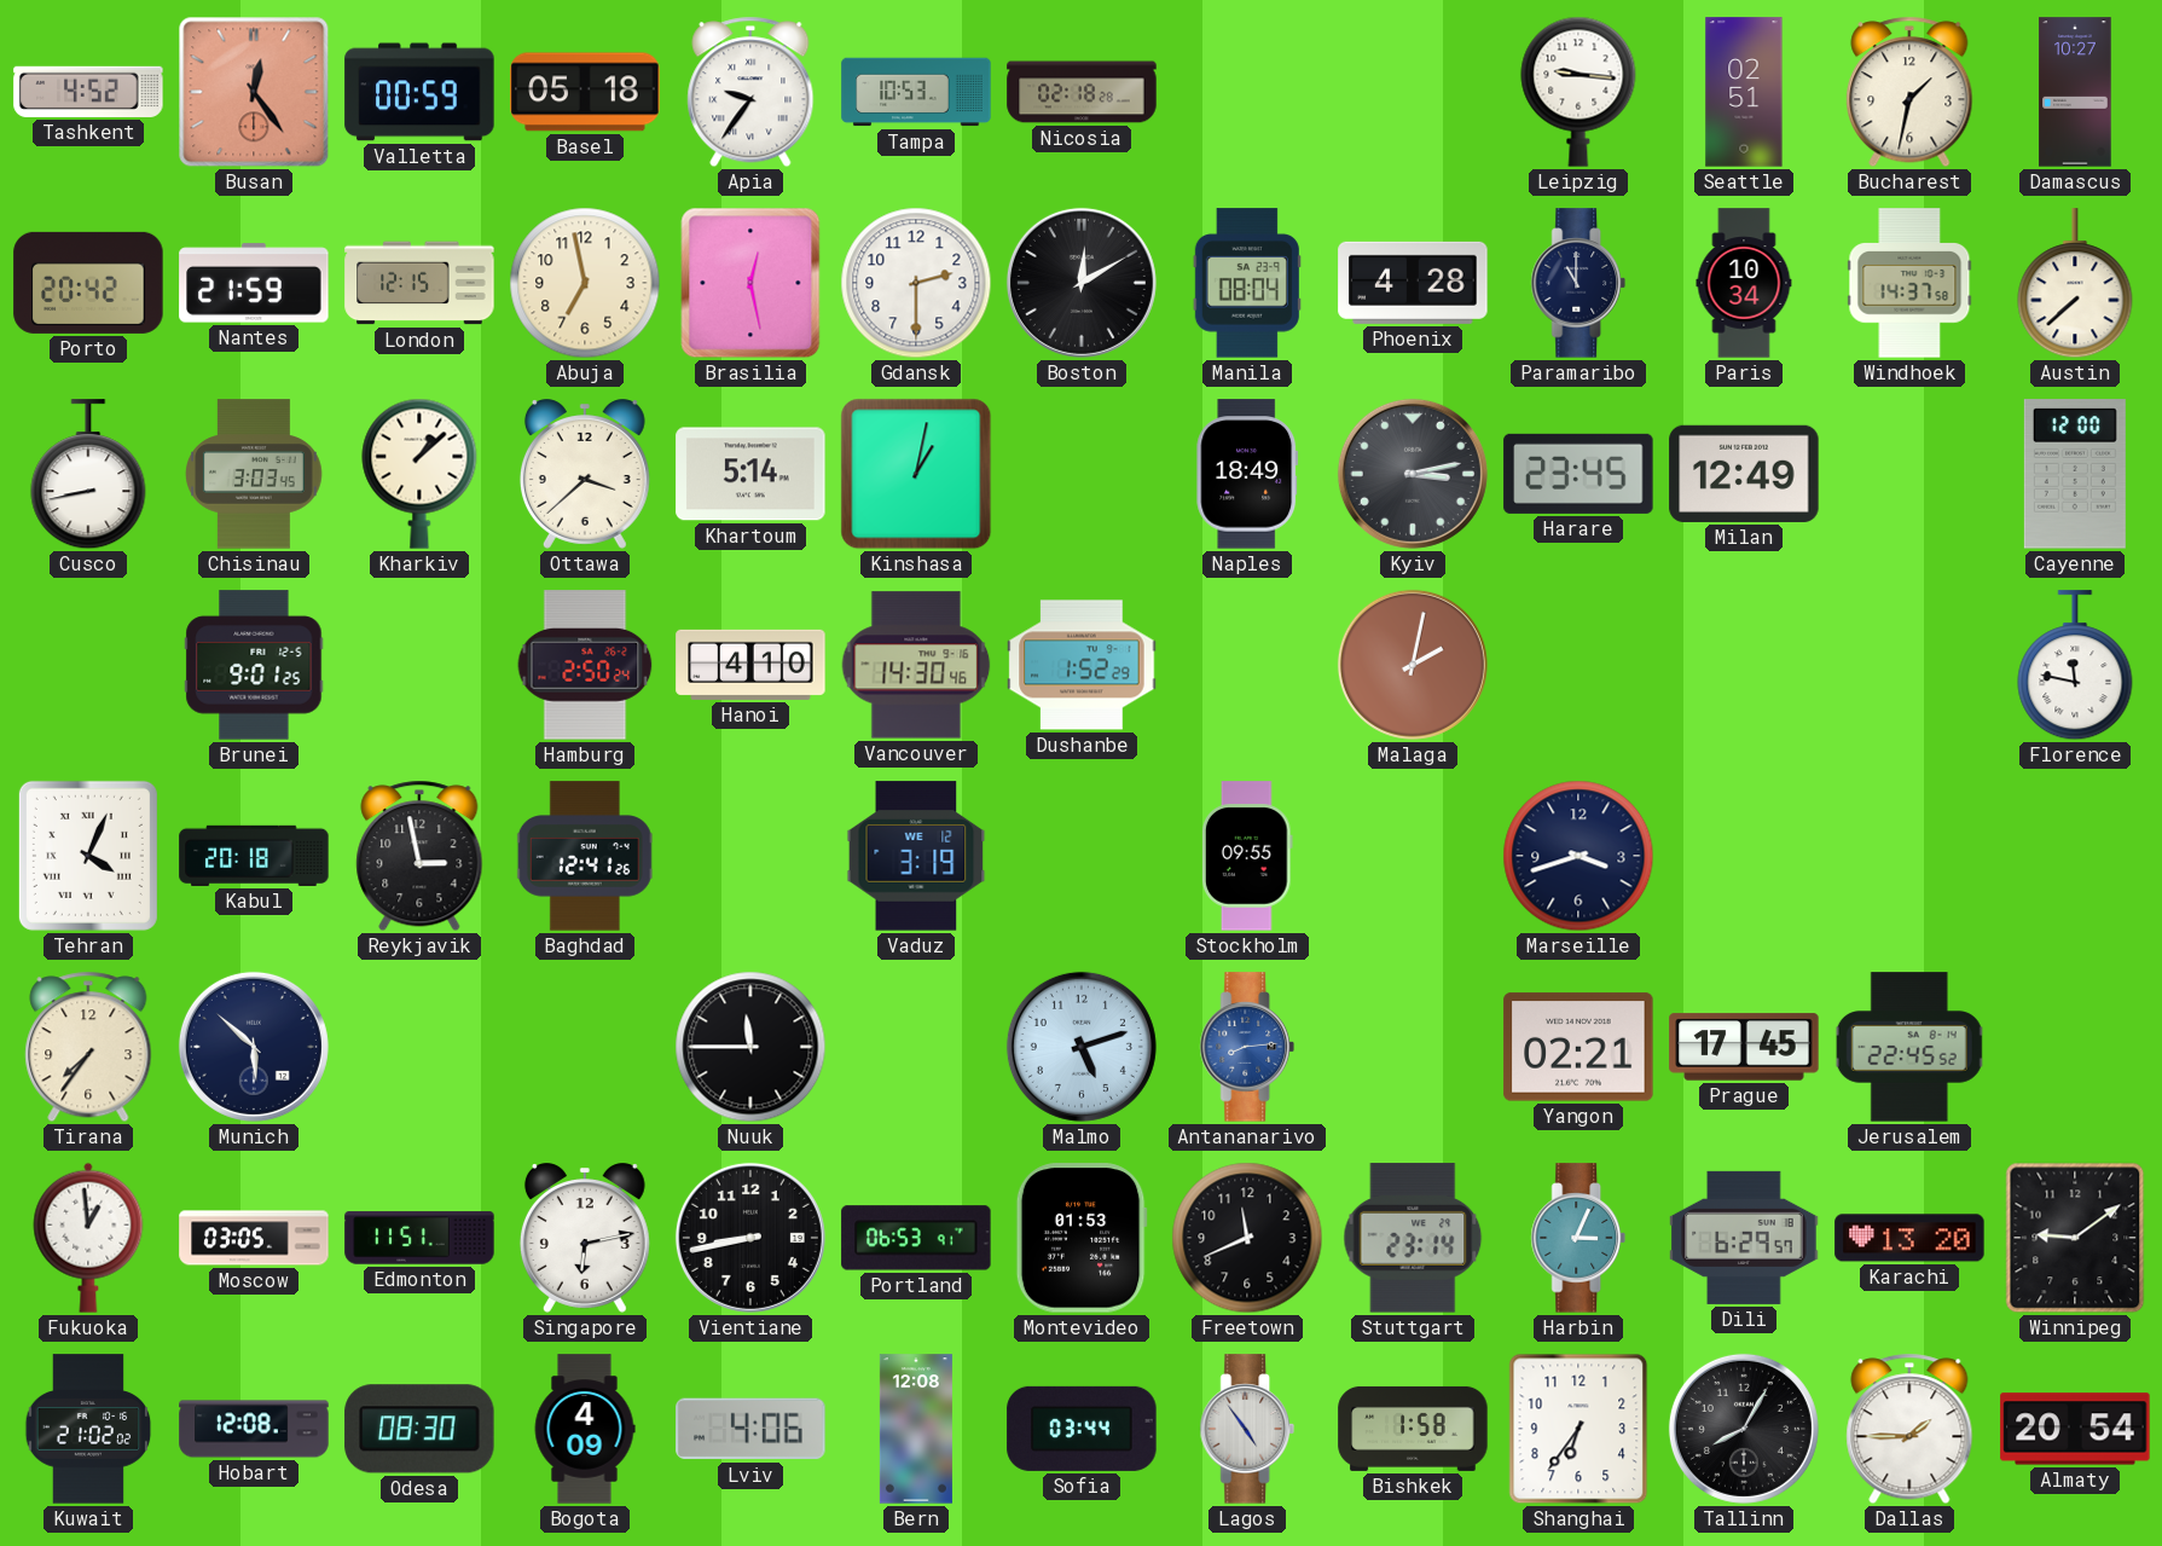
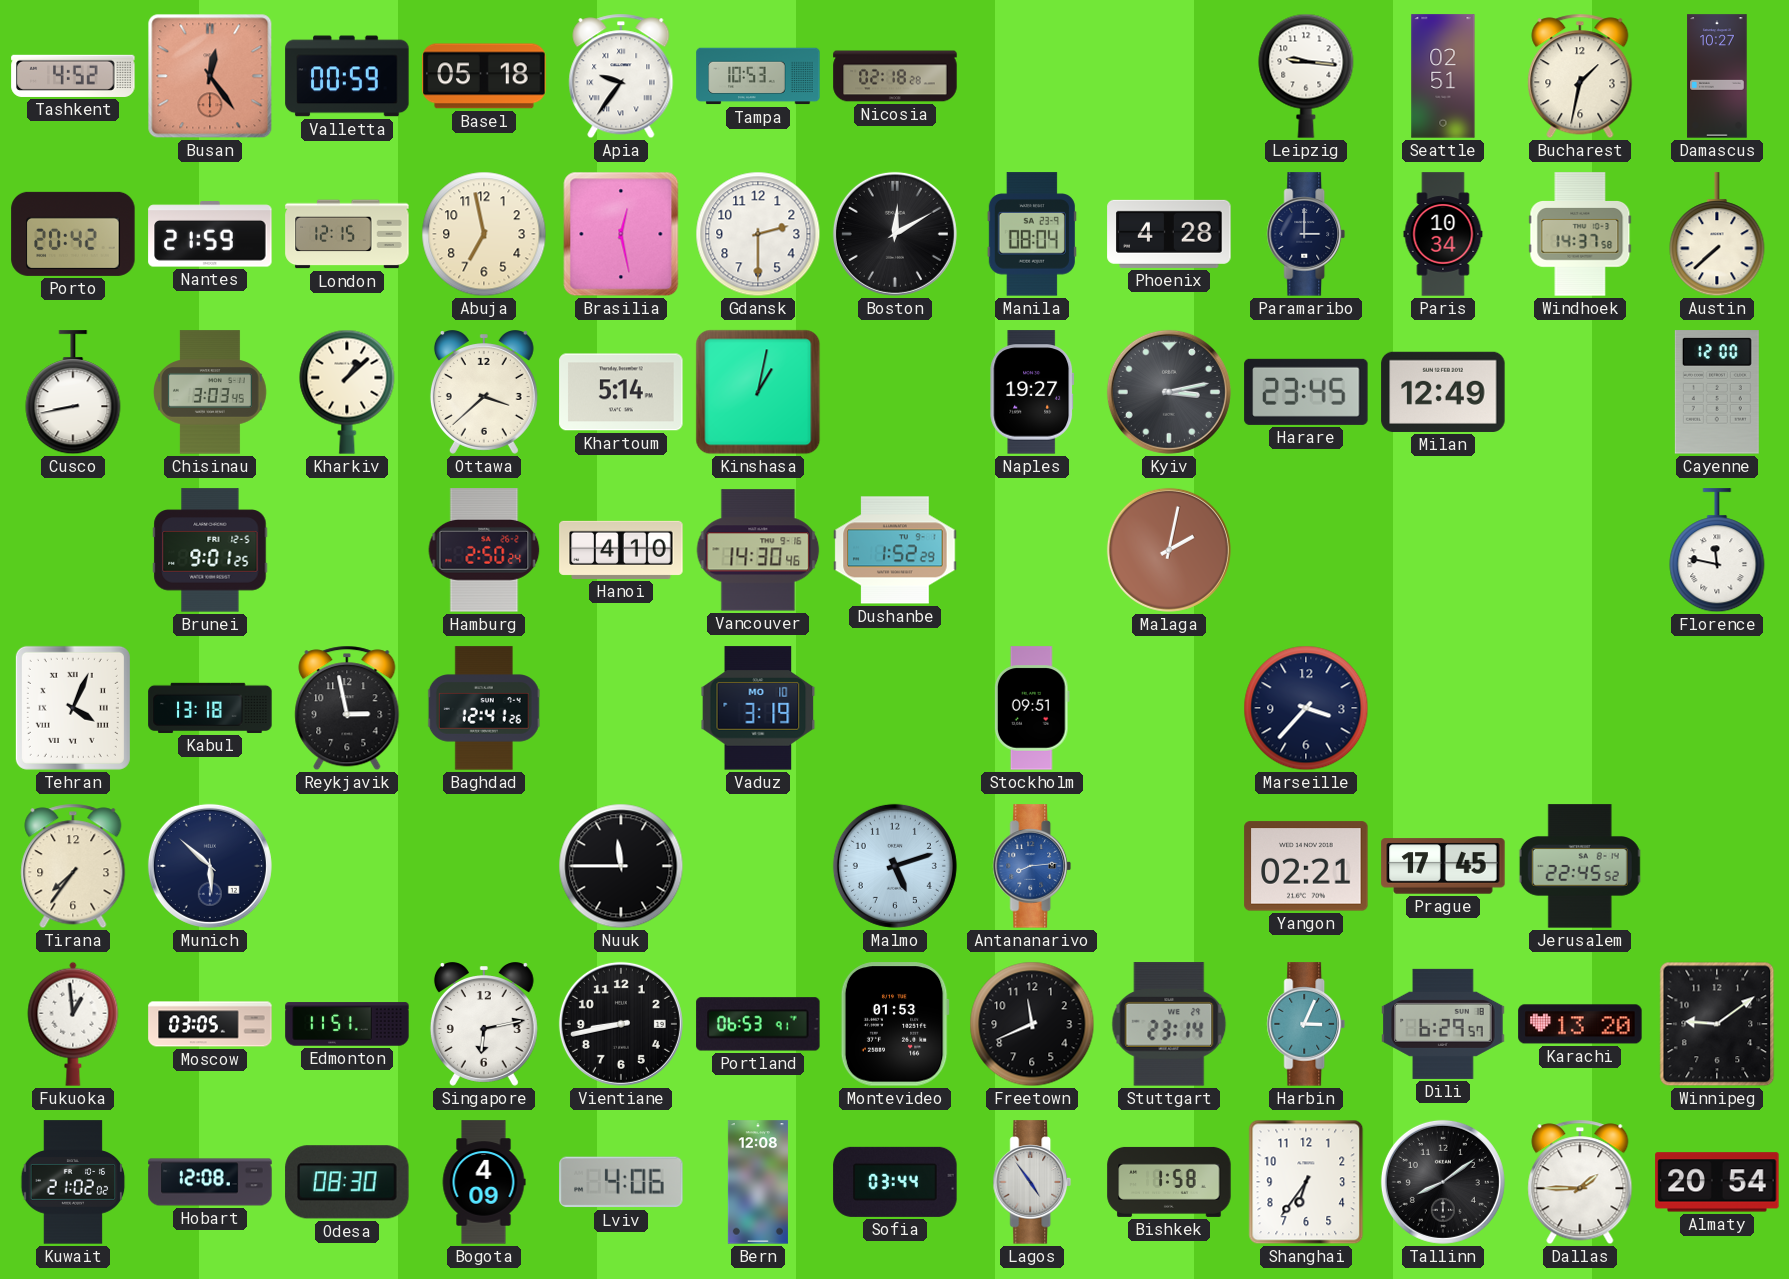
Paramaribo: 11:00 -> 3:00
Naples: 18:49 -> 19:27
Kabul: 20:18 -> 13:18
Vaduz date: WE 12 -> MO 10
Stockholm: 09:55 -> 09:51
Marseille: 3:42 -> 3:37
Tallinn: 8:05 -> 8:09
